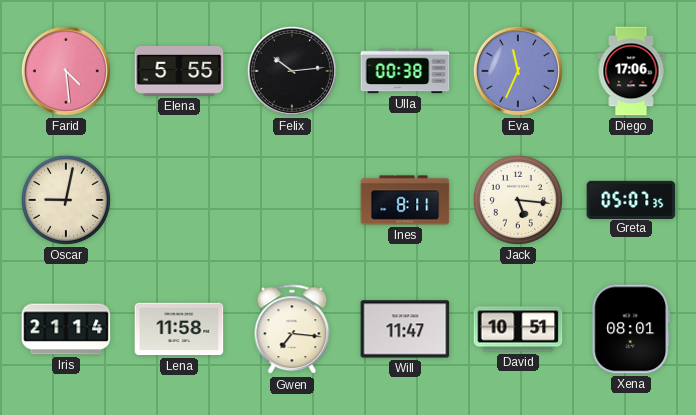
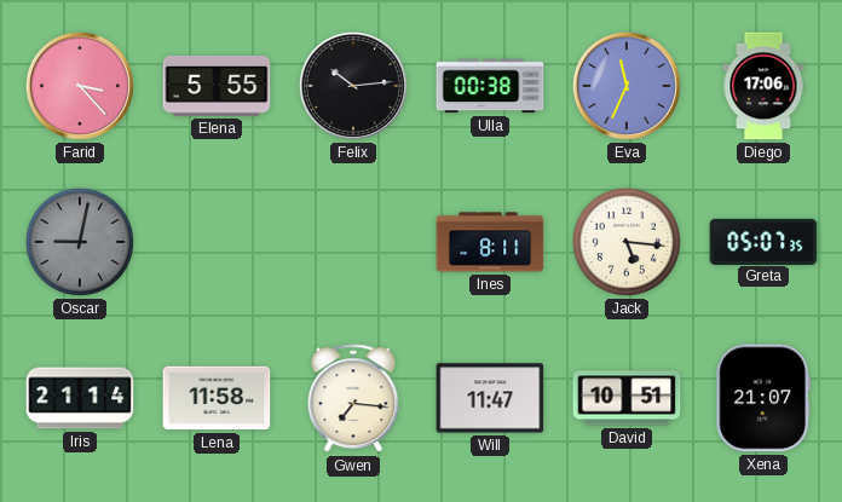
Farid: 4:29 -> 3:23
Oscar dial: cream -> grey
Xena: 08:01 -> 21:07
